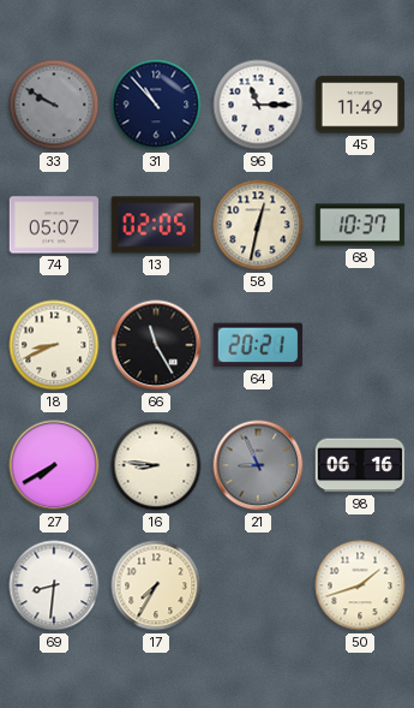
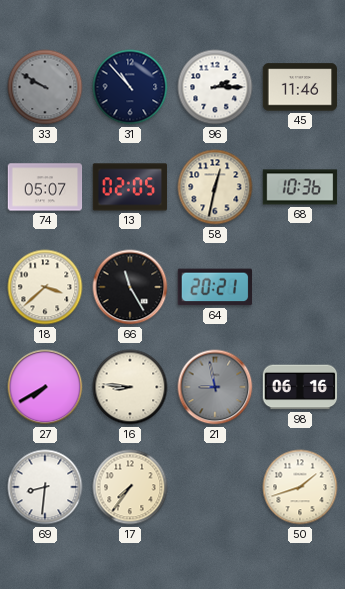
96: 11:15 -> 2:15
45: 11:49 -> 11:46
68: 10:37 -> 10:36
18: 8:41 -> 3:38
21: 8:56 -> 8:58
17: 7:35 -> 7:36
